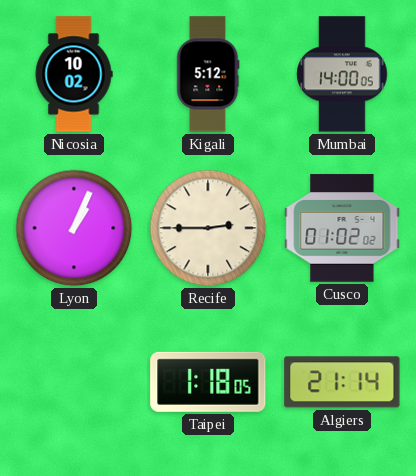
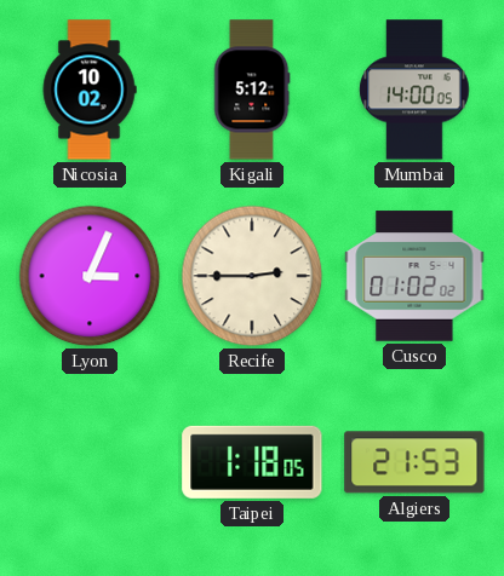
Lyon: 1:04 -> 3:04
Algiers: 21:14 -> 21:53
